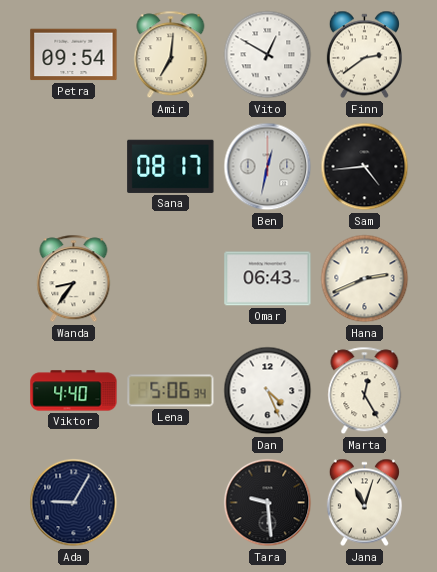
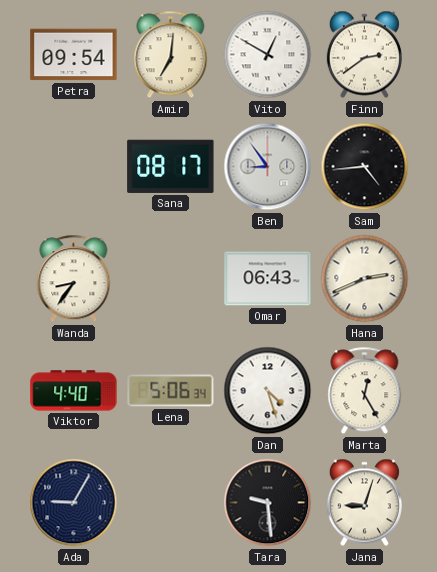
Ben: 12:32 -> 8:54
Dan: 4:26 -> 4:27
Jana: 11:03 -> 9:03
